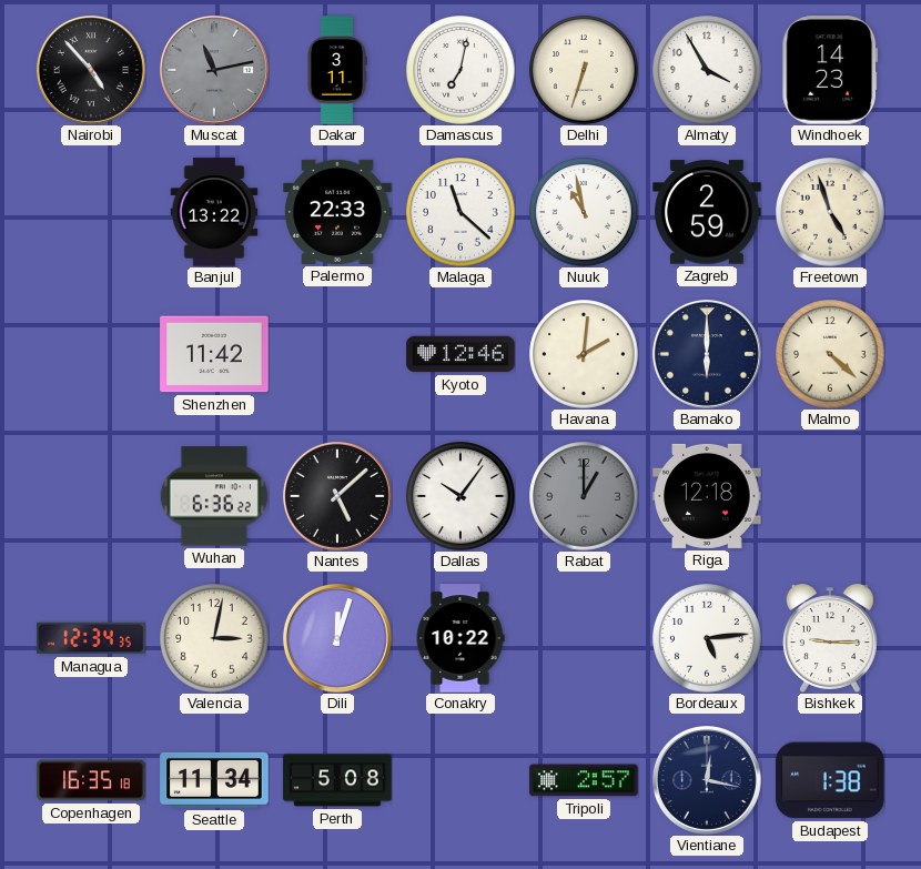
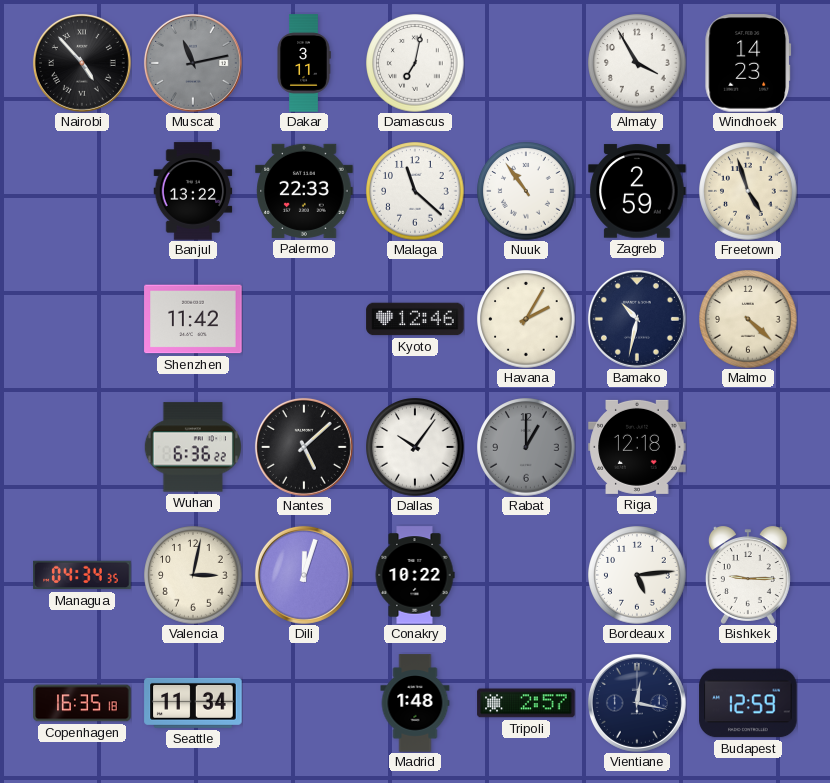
Delhi: 6:33 -> none
Nuuk: 10:58 -> 10:54
Havana: 2:01 -> 2:05
Bamako: 6:00 -> 10:32
Managua: 12:34 -> 04:34
Perth: 5:08 -> none
Madrid: none -> 1:48
Budapest: 1:38 -> 12:59
